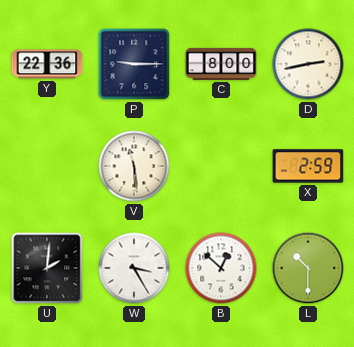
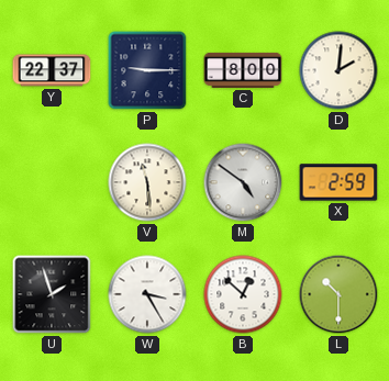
Y: 22:36 -> 22:37
D: 2:43 -> 2:01
M: none -> 4:51
U: 2:01 -> 1:57
